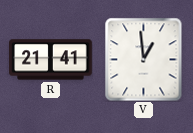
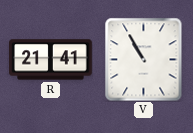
V: 12:59 -> 10:55
